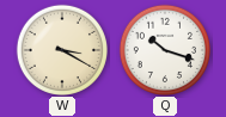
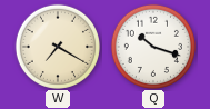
W: 3:20 -> 7:20
